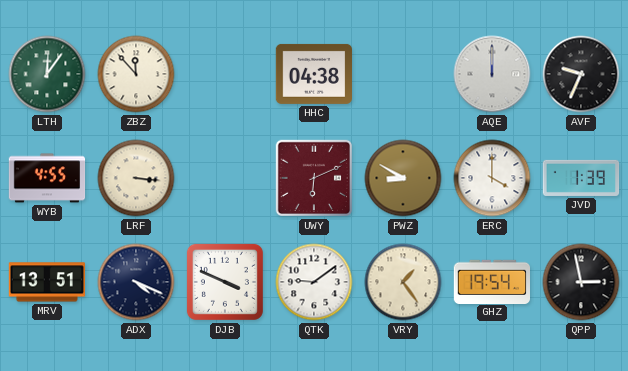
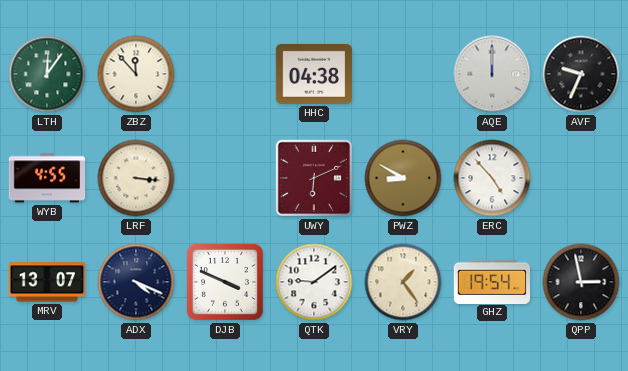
ERC: 4:00 -> 4:53
JVD: 1:39 -> none
MRV: 13:51 -> 13:07
